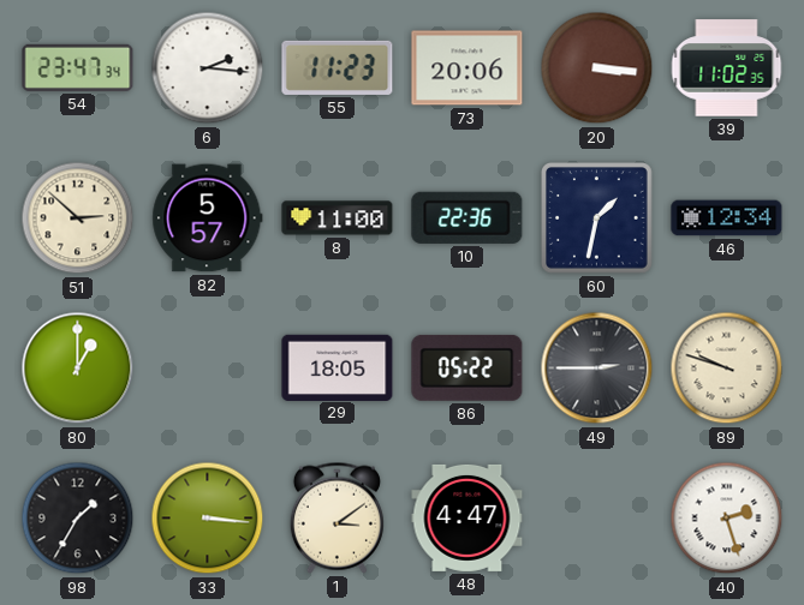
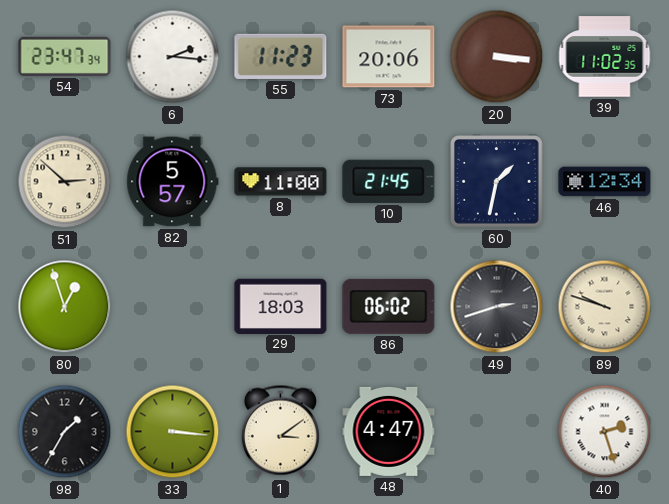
10: 22:36 -> 21:45
80: 1:00 -> 12:57
29: 18:05 -> 18:03
86: 05:22 -> 06:02
49: 2:45 -> 2:42
